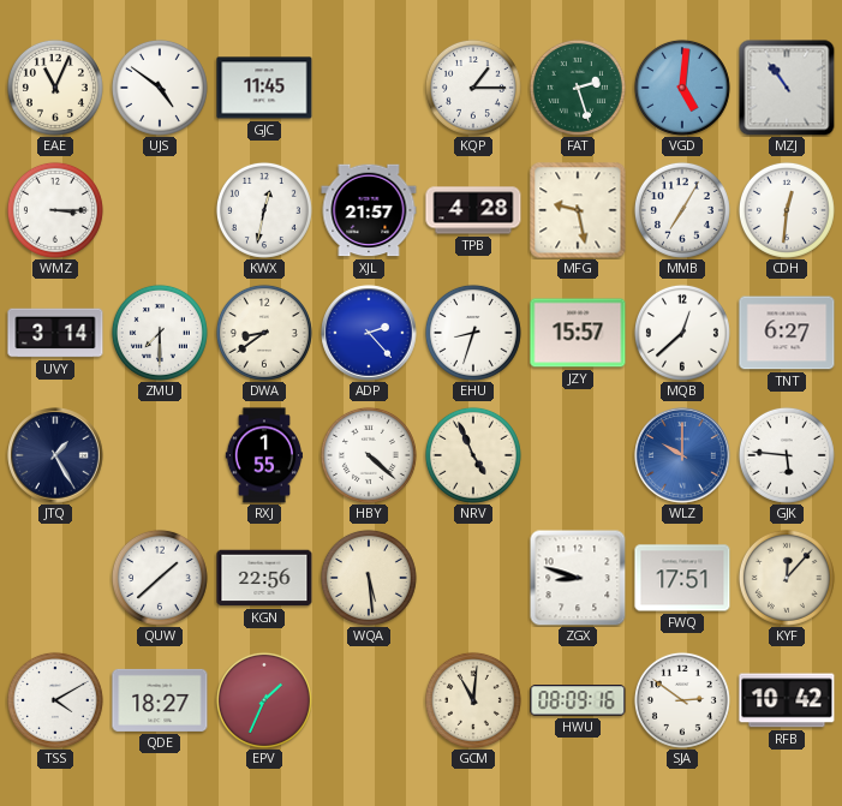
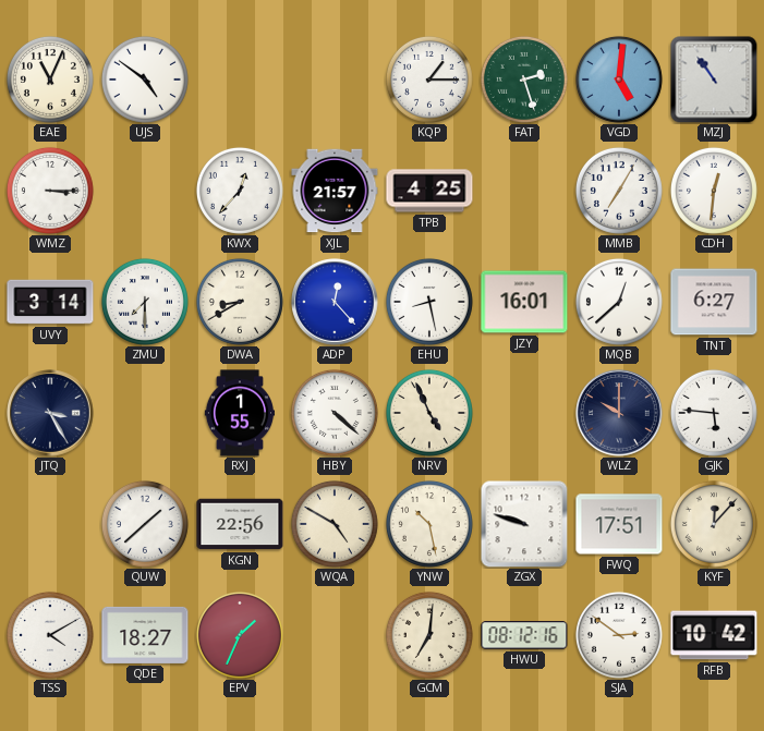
GJC: 11:45 -> none
KWX: 12:32 -> 12:37
TPB: 4:28 -> 4:25
MFG: 9:28 -> none
DWA: 8:39 -> 8:40
ADP: 2:23 -> 12:23
EHU: 8:33 -> 8:28
JZY: 15:57 -> 16:01
JTQ: 1:25 -> 3:25
WLZ dial: blue -> navy
WQA: 5:29 -> 4:50
YNW: none -> 10:28
ZGX: 8:48 -> 9:48
GCM: 11:01 -> 7:01
HWU: 08:09 -> 08:12
